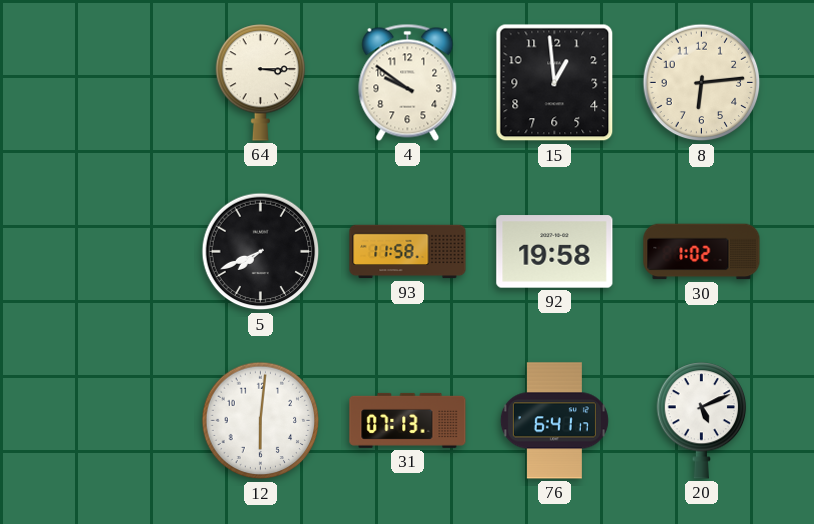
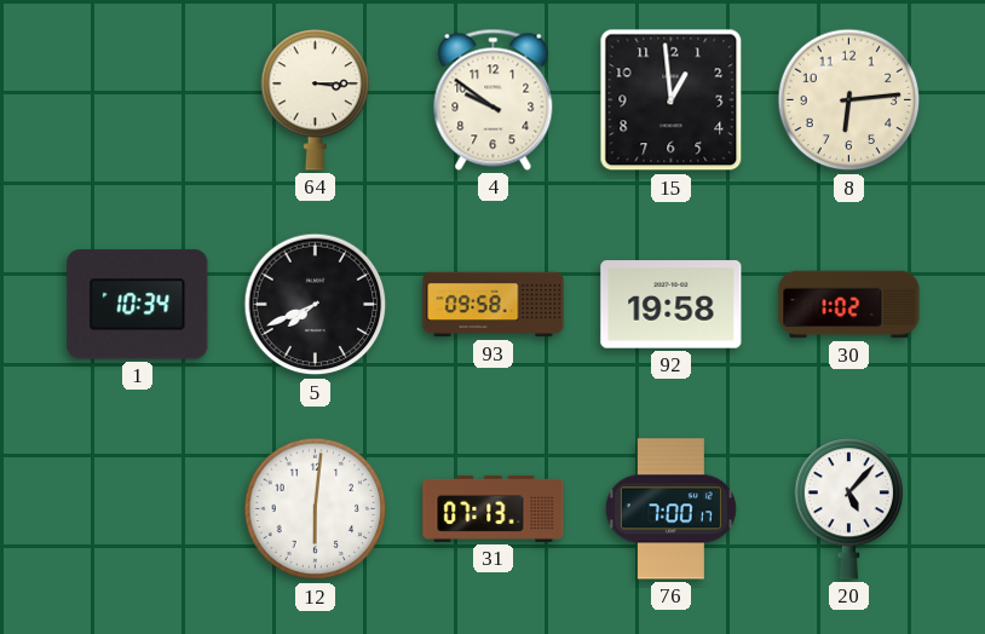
1: none -> 10:34
93: 11:58 -> 09:58
76: 6:41 -> 7:00
20: 5:11 -> 5:07
